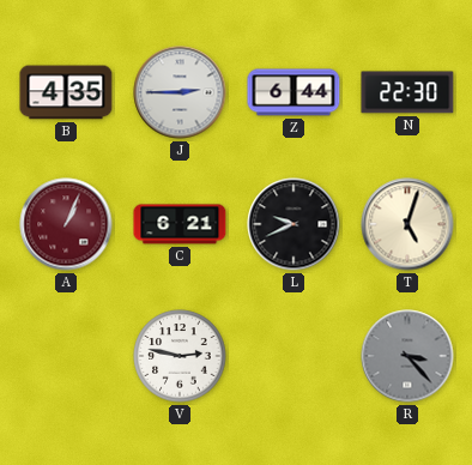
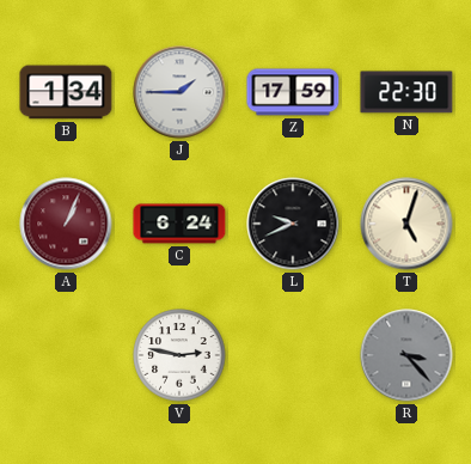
B: 4:35 -> 1:34
J: 2:45 -> 1:45
Z: 6:44 -> 17:59
C: 6:21 -> 6:24
